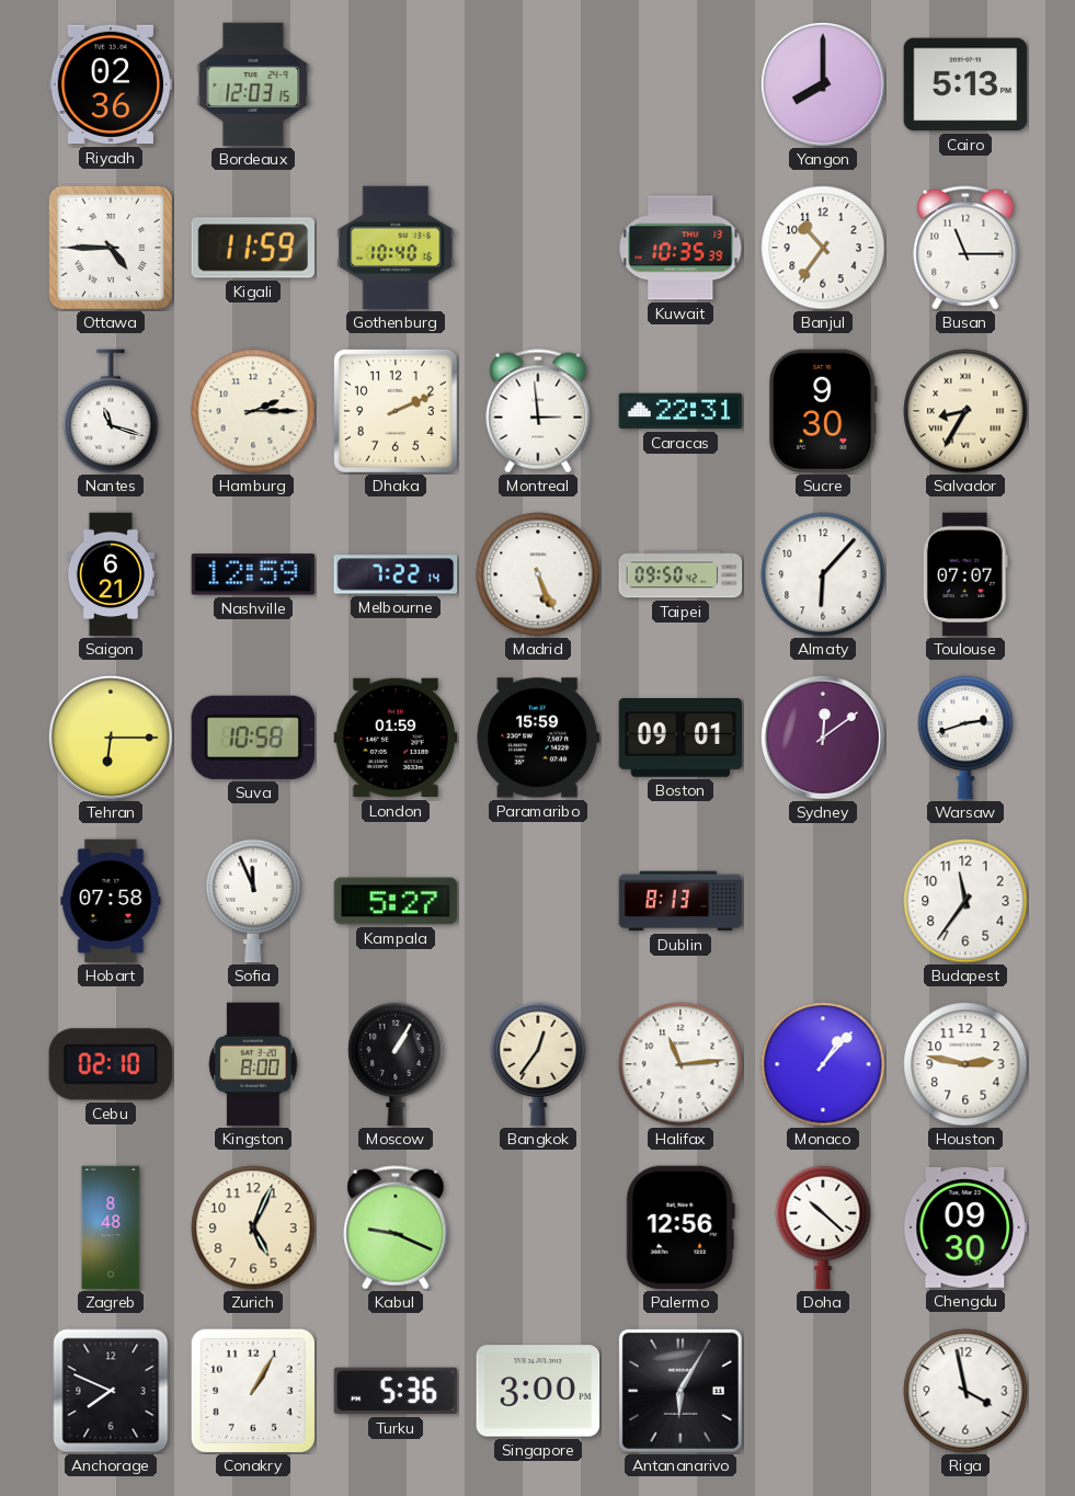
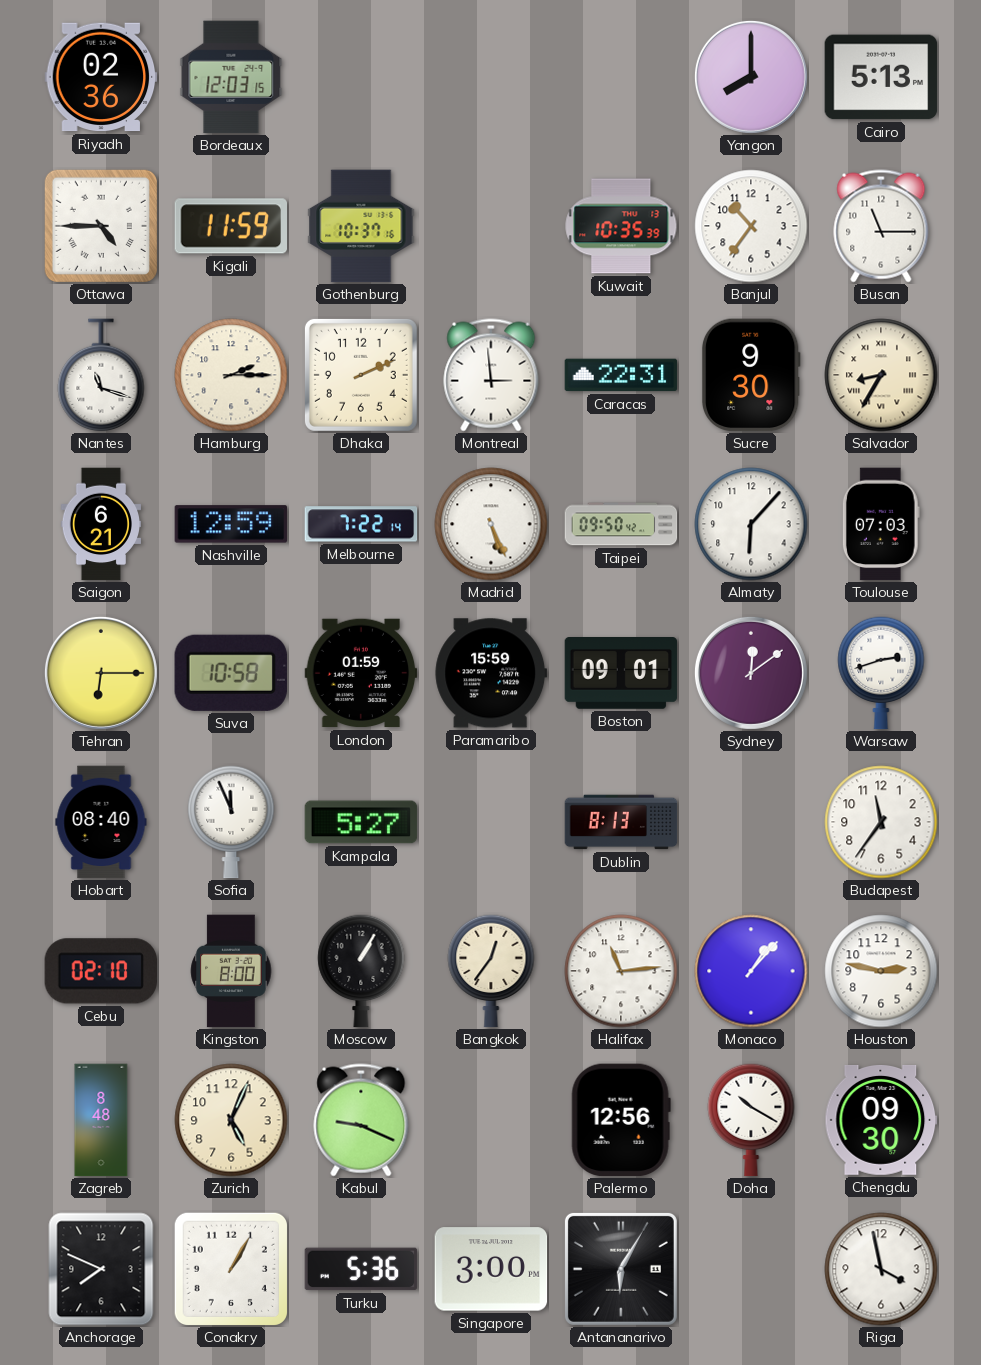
Gothenburg: 10:40 -> 10:37
Toulouse: 07:07 -> 07:03
Hobart: 07:58 -> 08:40
Doha: 10:22 -> 10:20
